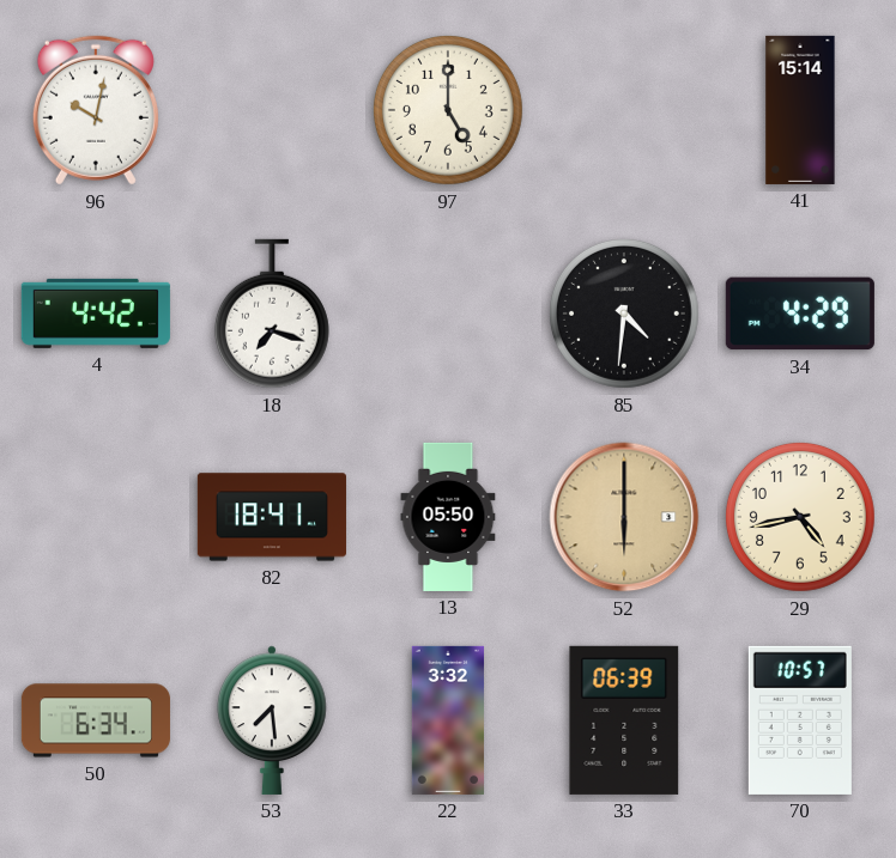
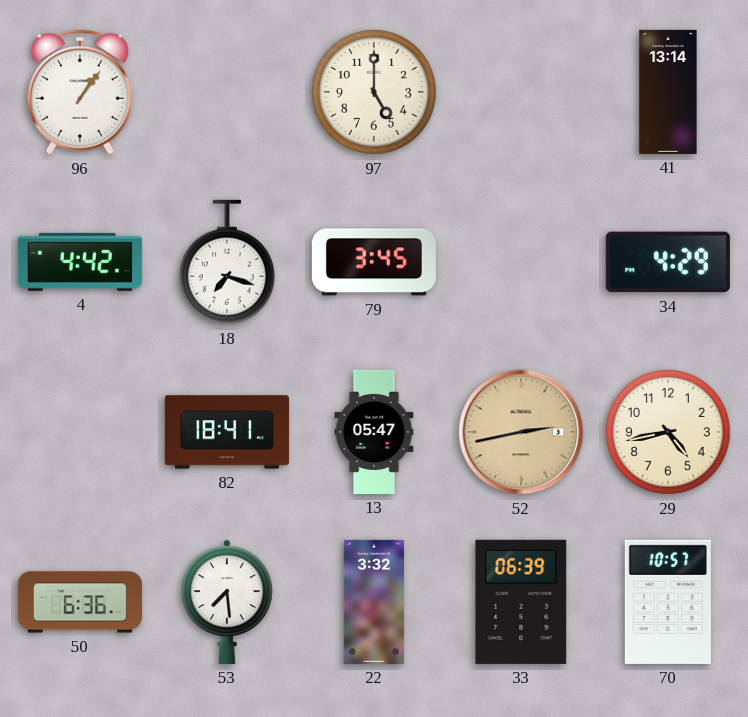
96: 10:02 -> 1:06
41: 15:14 -> 13:14
79: none -> 3:45
85: 4:31 -> none
13: 05:50 -> 05:47
52: 6:00 -> 2:43
50: 6:34 -> 6:36
